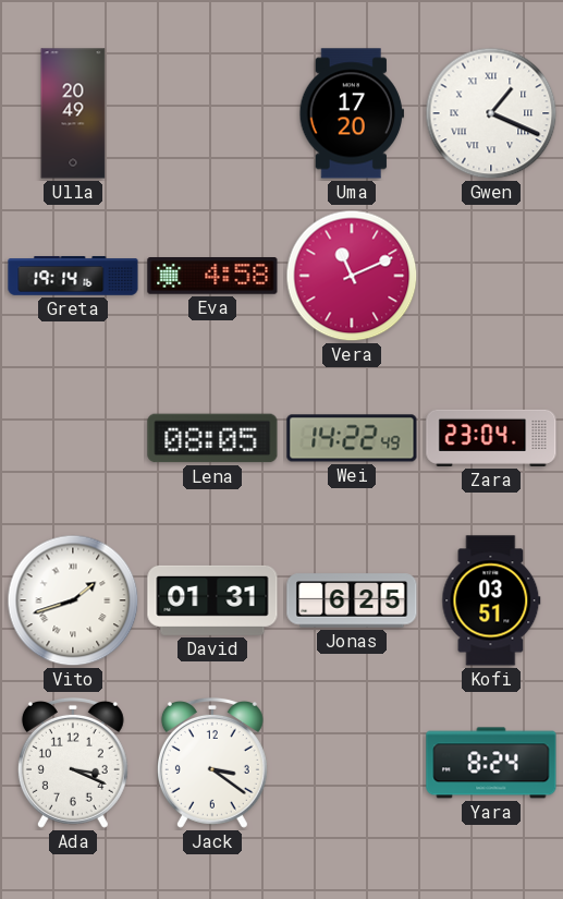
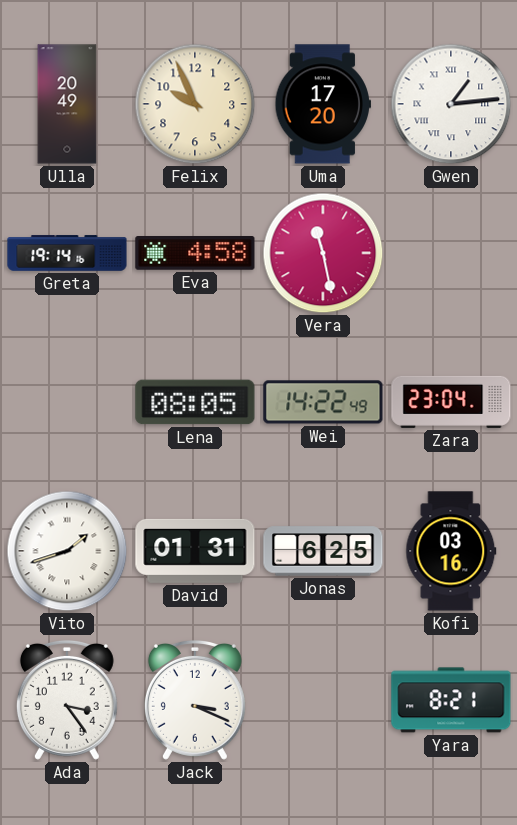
Felix: none -> 9:56
Gwen: 1:19 -> 1:14
Vera: 11:11 -> 11:28
Kofi: 03:51 -> 03:16
Ada: 3:19 -> 3:24
Jack: 3:21 -> 3:19
Yara: 8:24 -> 8:21
